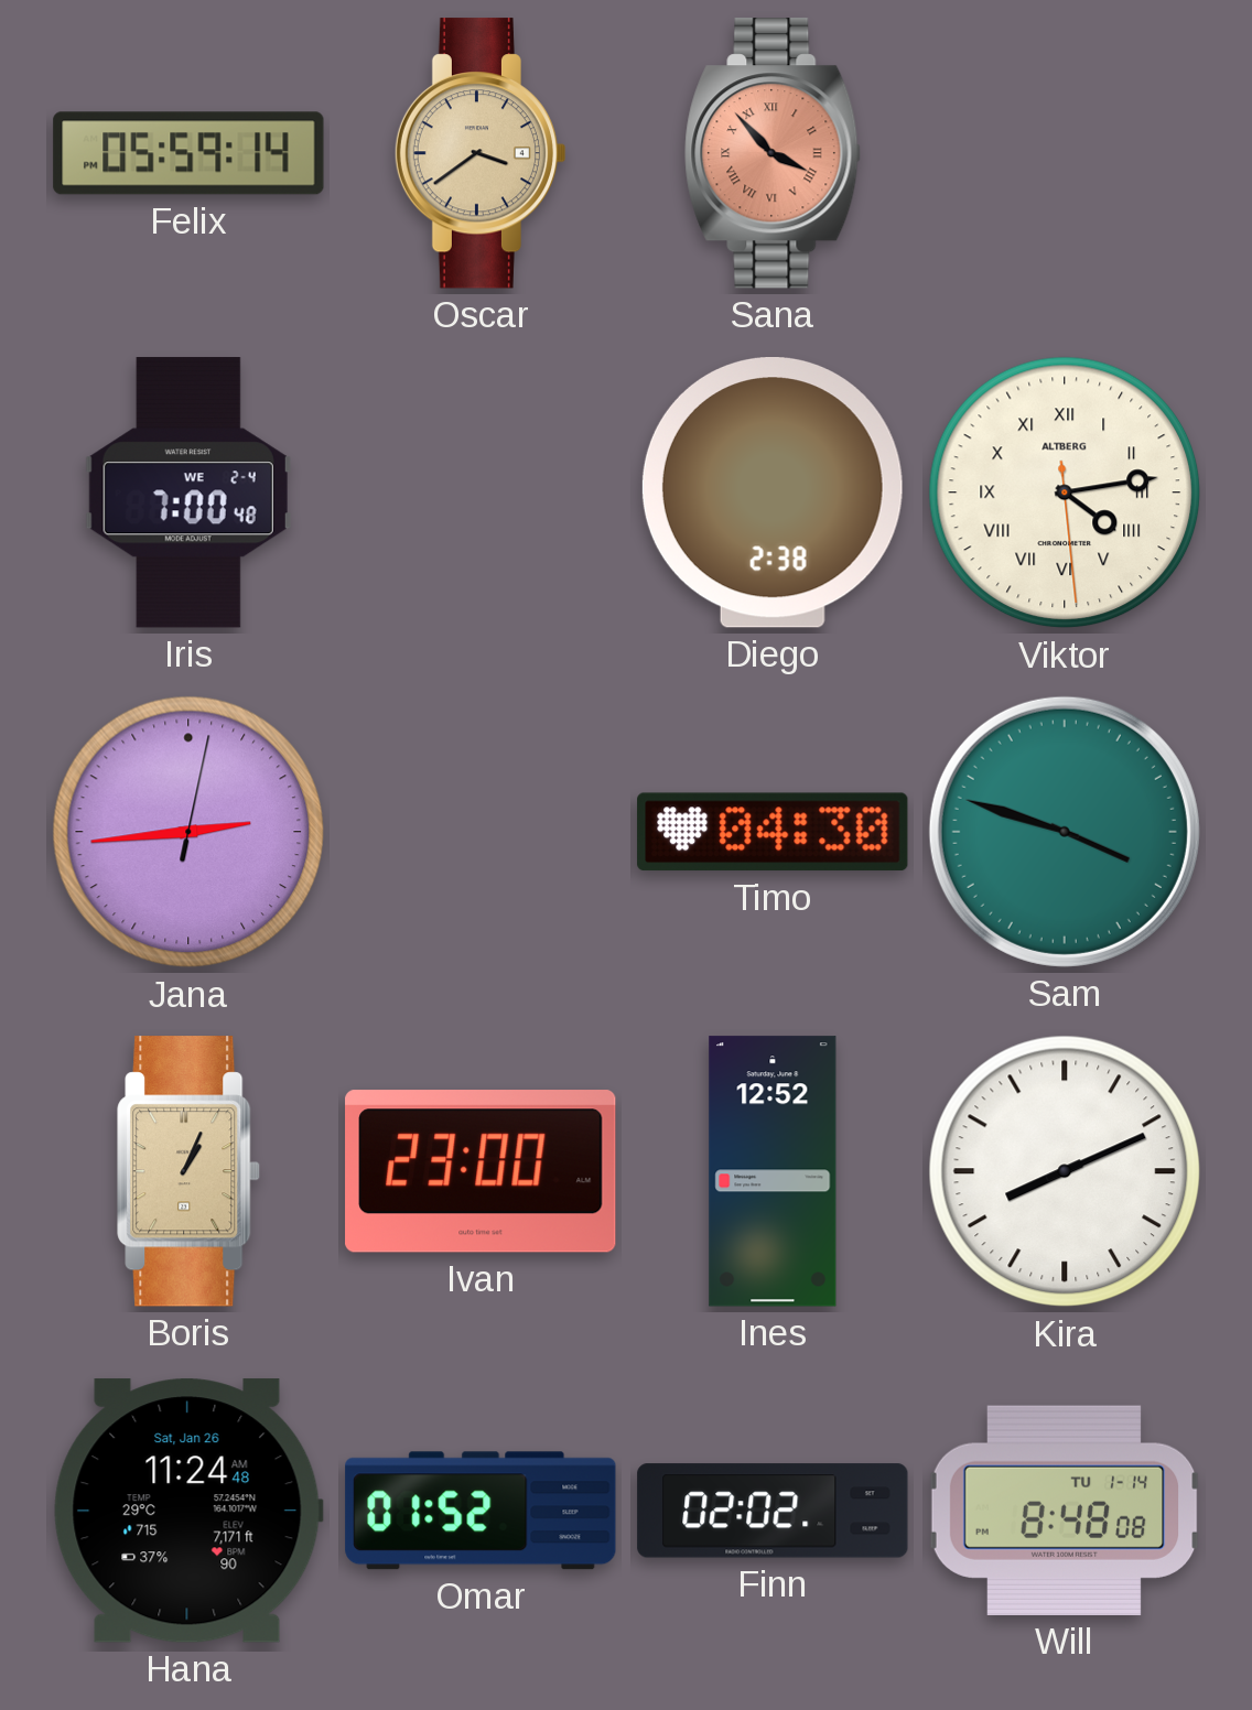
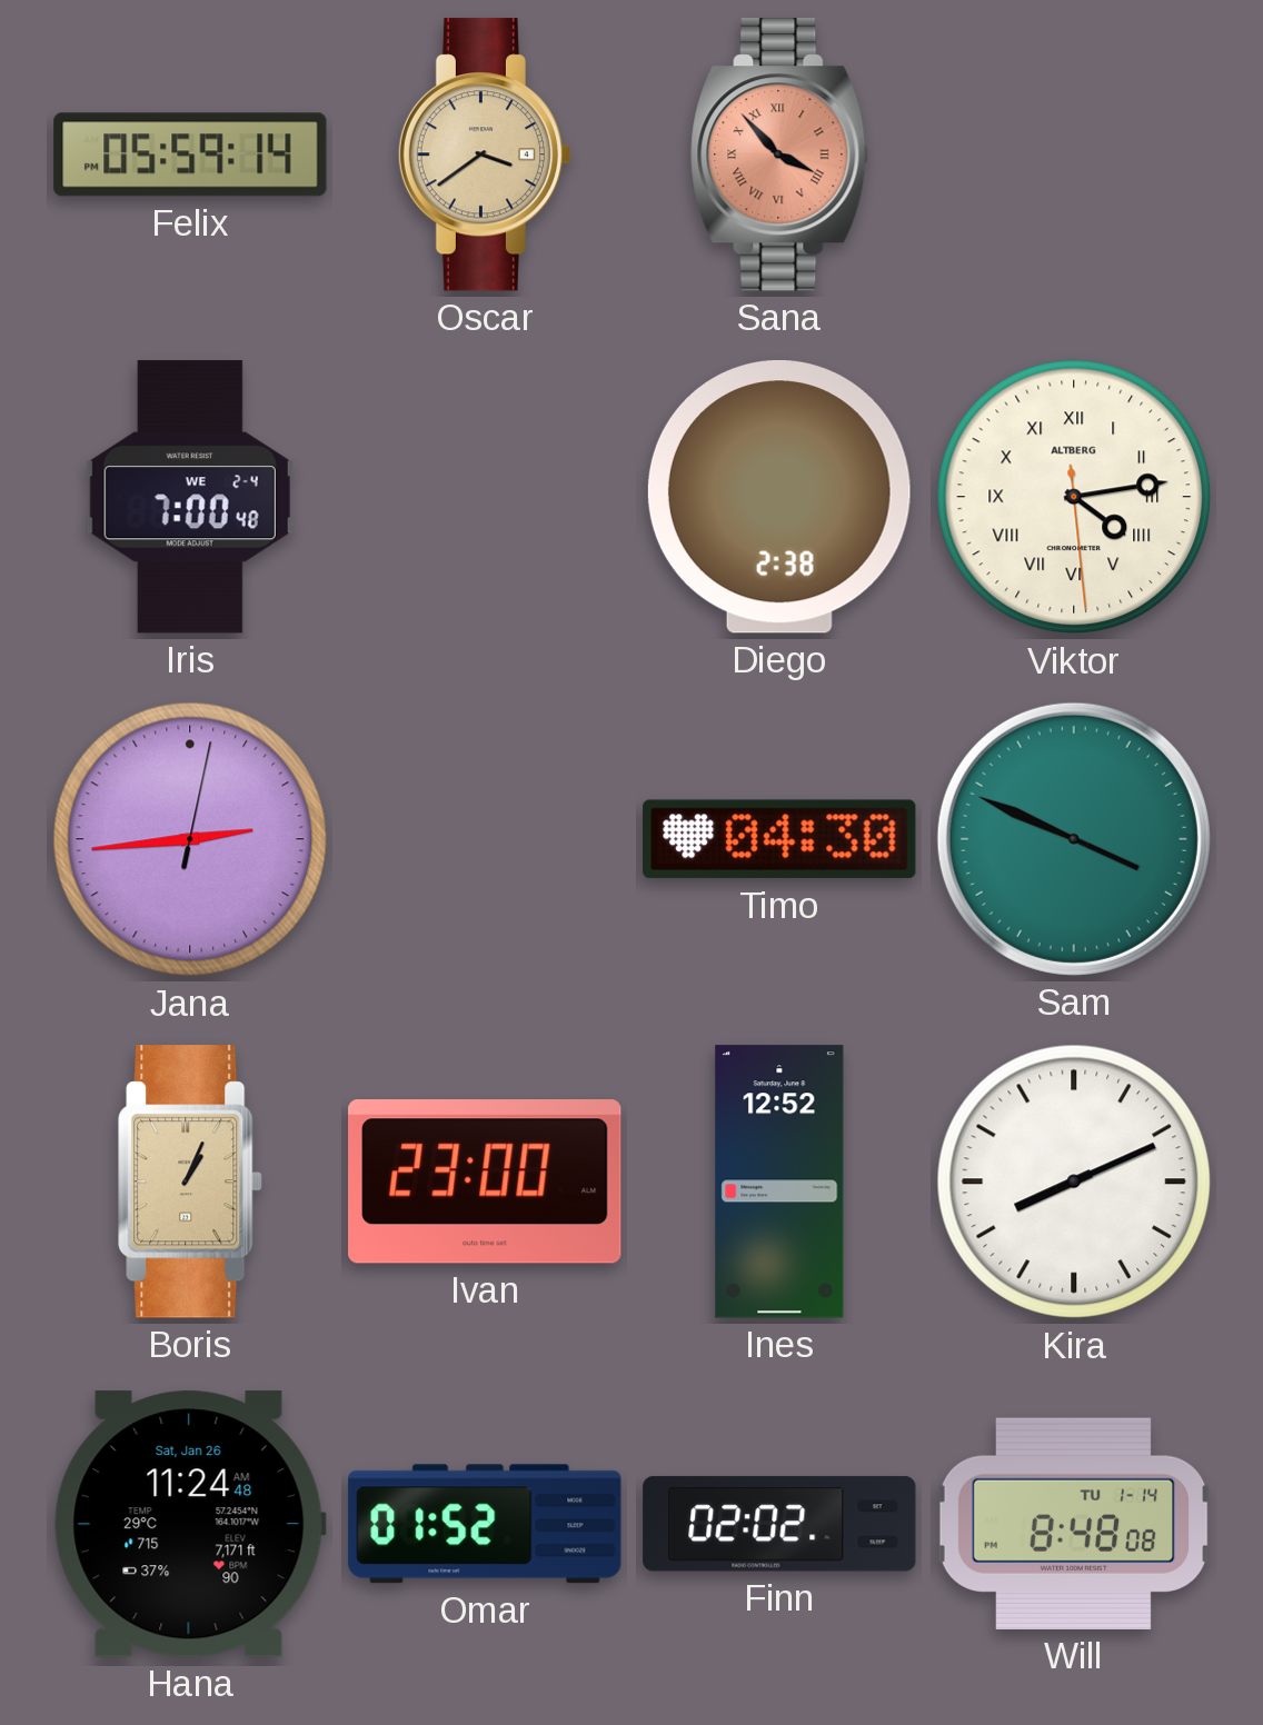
Sam: 3:48 -> 3:49
